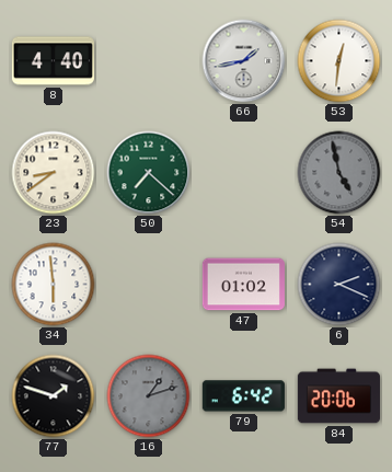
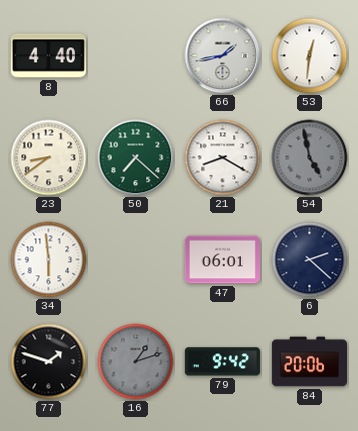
21: none -> 8:20
47: 01:02 -> 06:01
6: 2:19 -> 2:22
79: 6:42 -> 9:42
